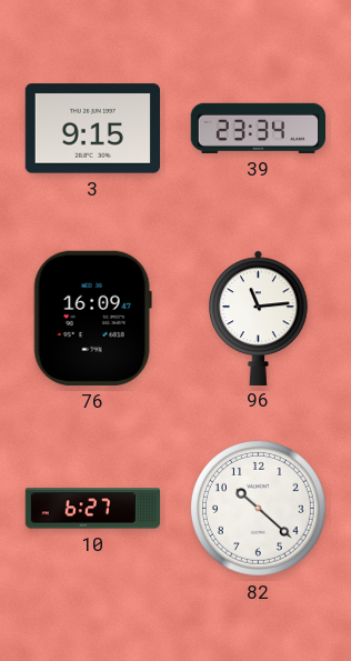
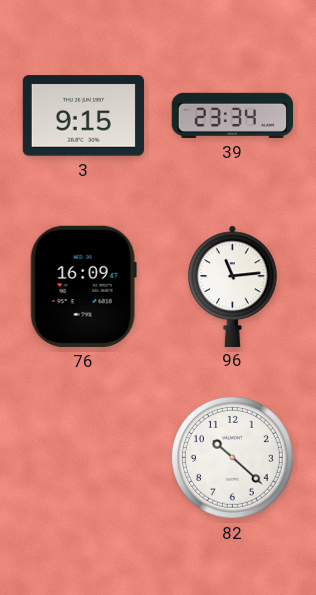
10: 6:27 -> none
